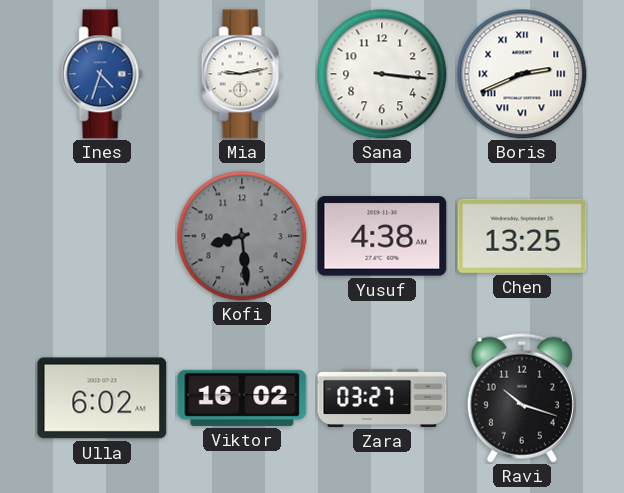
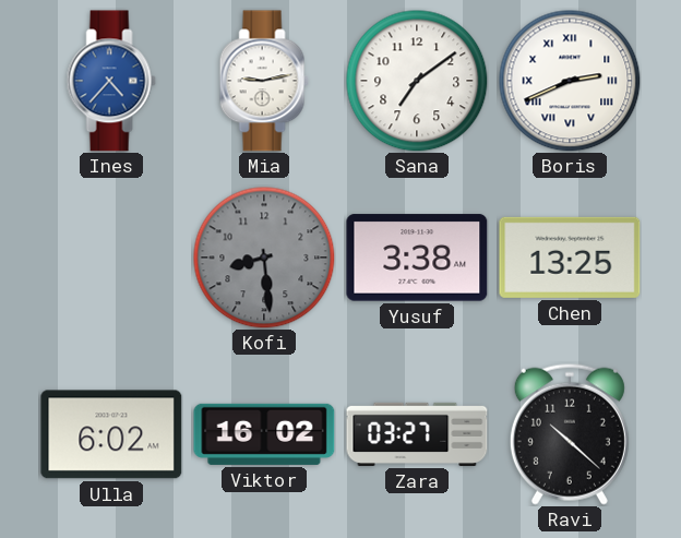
Ines: 4:33 -> 4:37
Sana: 3:16 -> 7:09
Yusuf: 4:38 -> 3:38
Ravi: 10:18 -> 10:22
